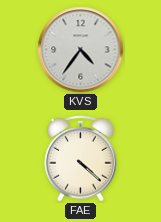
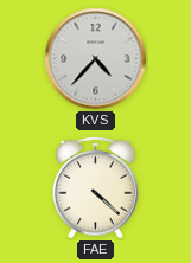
KVS: 4:36 -> 4:37
